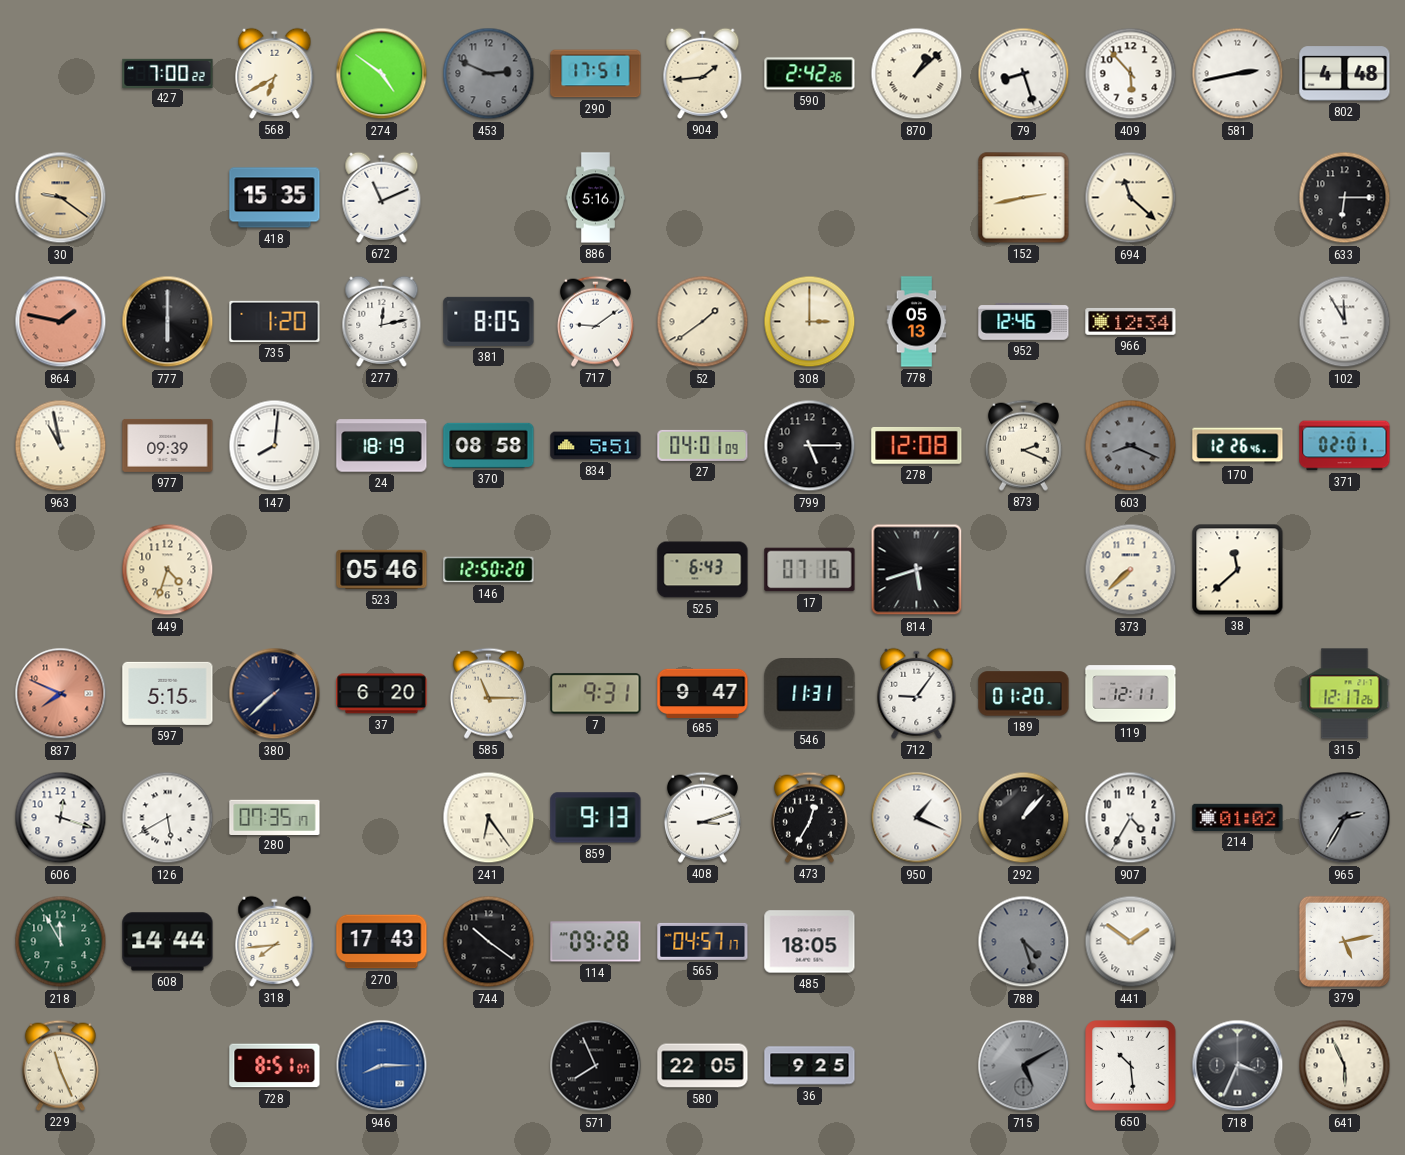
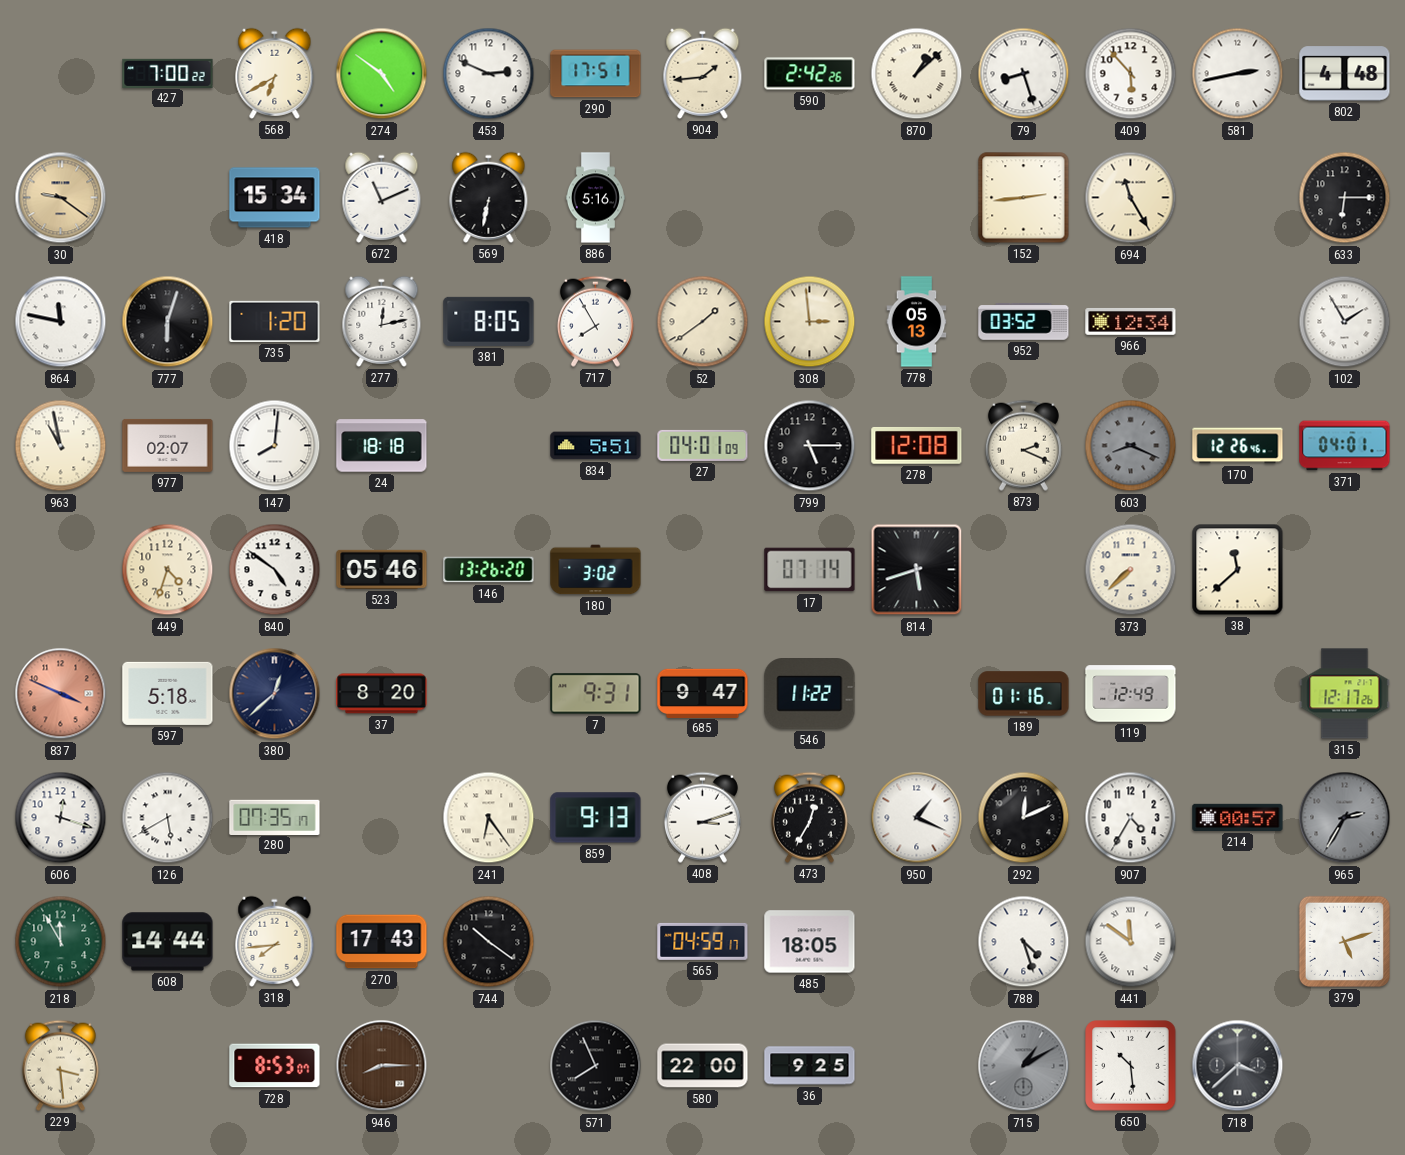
453 dial: grey -> white
418: 15:35 -> 15:34
569: none -> 6:32
152: 2:43 -> 2:44
694: 11:22 -> 11:25
864: 1:47 -> 11:47
864 dial: salmon -> white
777: 6:00 -> 6:03
717: 9:09 -> 7:55
308: 3:00 -> 2:59
952: 12:46 -> 03:52
102: 11:55 -> 1:55
977: 09:39 -> 02:07
24: 18:19 -> 18:18
370: 08:58 -> none
371: 02:01 -> 04:01
840: none -> 4:51
146: 12:50 -> 13:26
180: none -> 3:02
525: 6:43 -> none
17: 07:16 -> 07:14
837: 7:49 -> 3:49
597: 5:15 -> 5:18
380: 7:38 -> 12:38
37: 6:20 -> 8:20
585: 11:15 -> none
546: 11:31 -> 11:22
712: 9:06 -> none
189: 01:20 -> 01:16
119: 12:11 -> 12:49
292: 1:07 -> 12:11
214: 01:02 -> 00:57
114: 09:28 -> none
565: 04:57 -> 04:59
788 dial: grey -> white
441: 1:51 -> 11:51
379: 5:13 -> 5:12
229: 11:26 -> 3:29
728: 8:51 -> 8:53
946 dial: blue -> brown
580: 22:05 -> 22:00
715: 5:10 -> 1:10
718: 3:34 -> 3:38
641: 5:56 -> none
